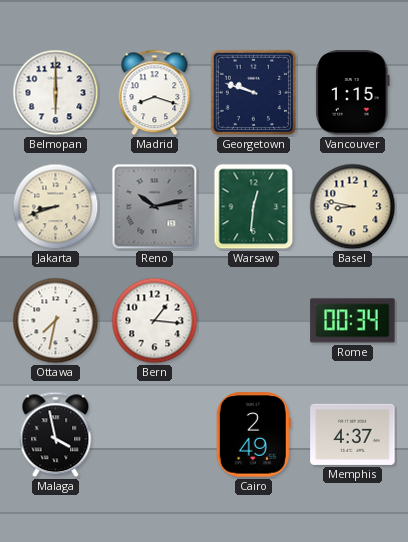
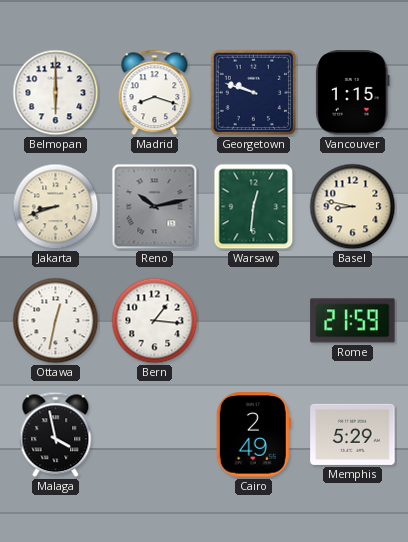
Ottawa: 7:32 -> 12:32
Rome: 00:34 -> 21:59
Memphis: 4:37 -> 5:29
